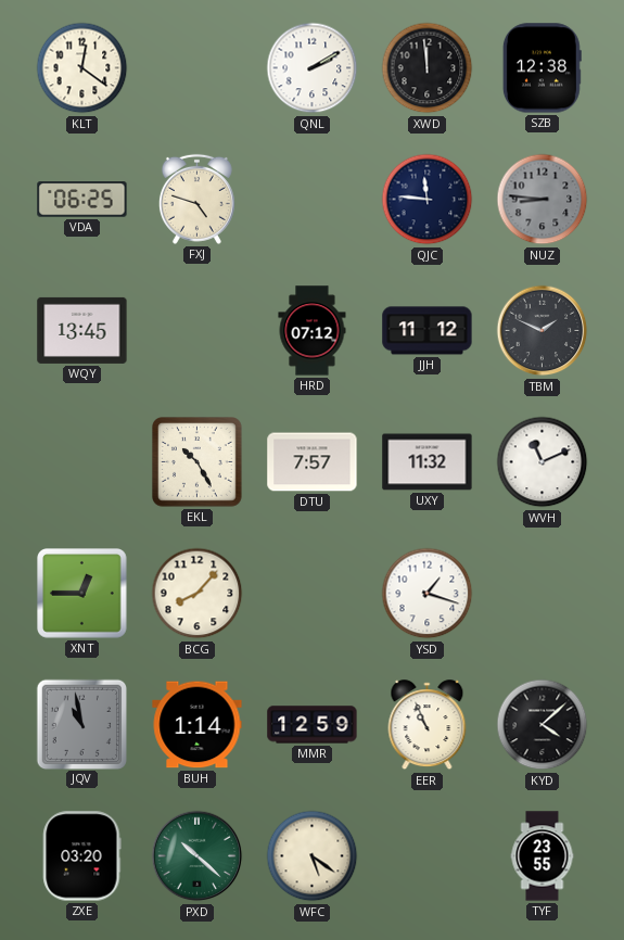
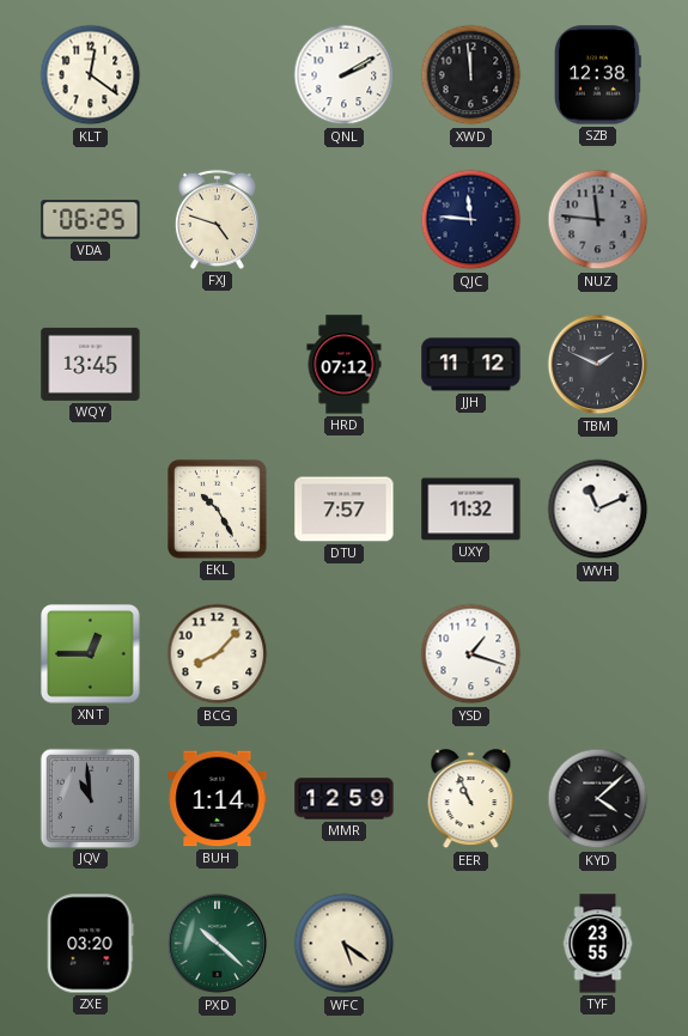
NUZ: 8:46 -> 11:46
JQV: 10:58 -> 10:59
